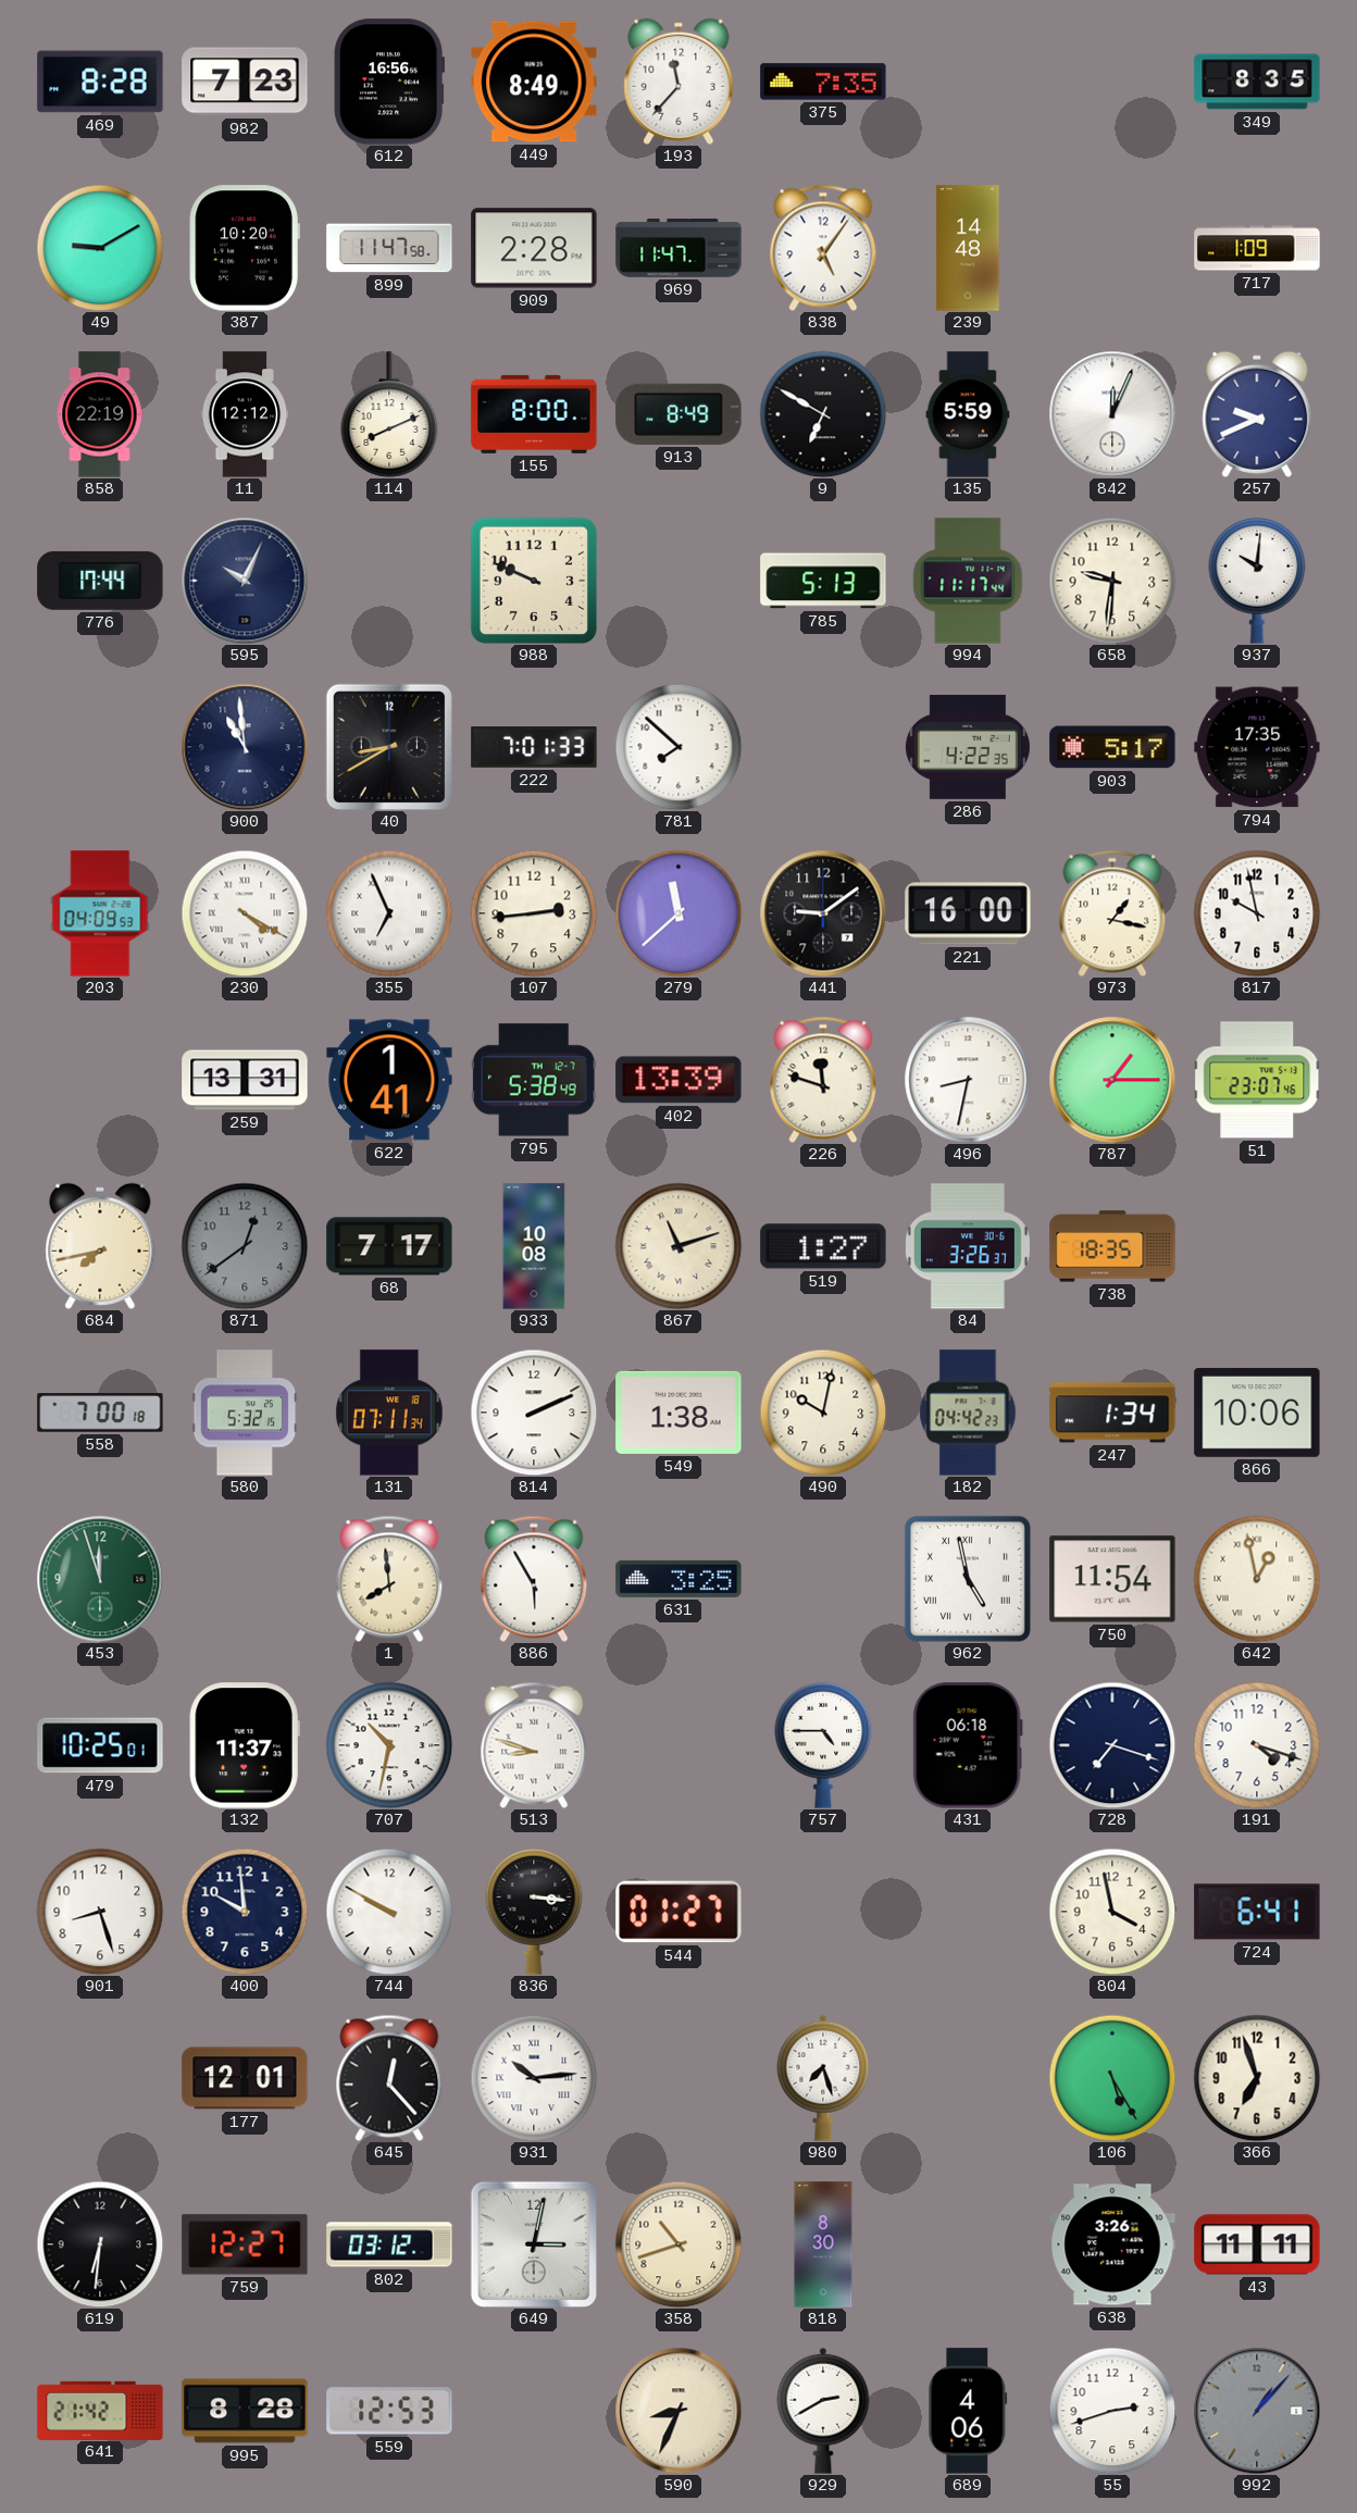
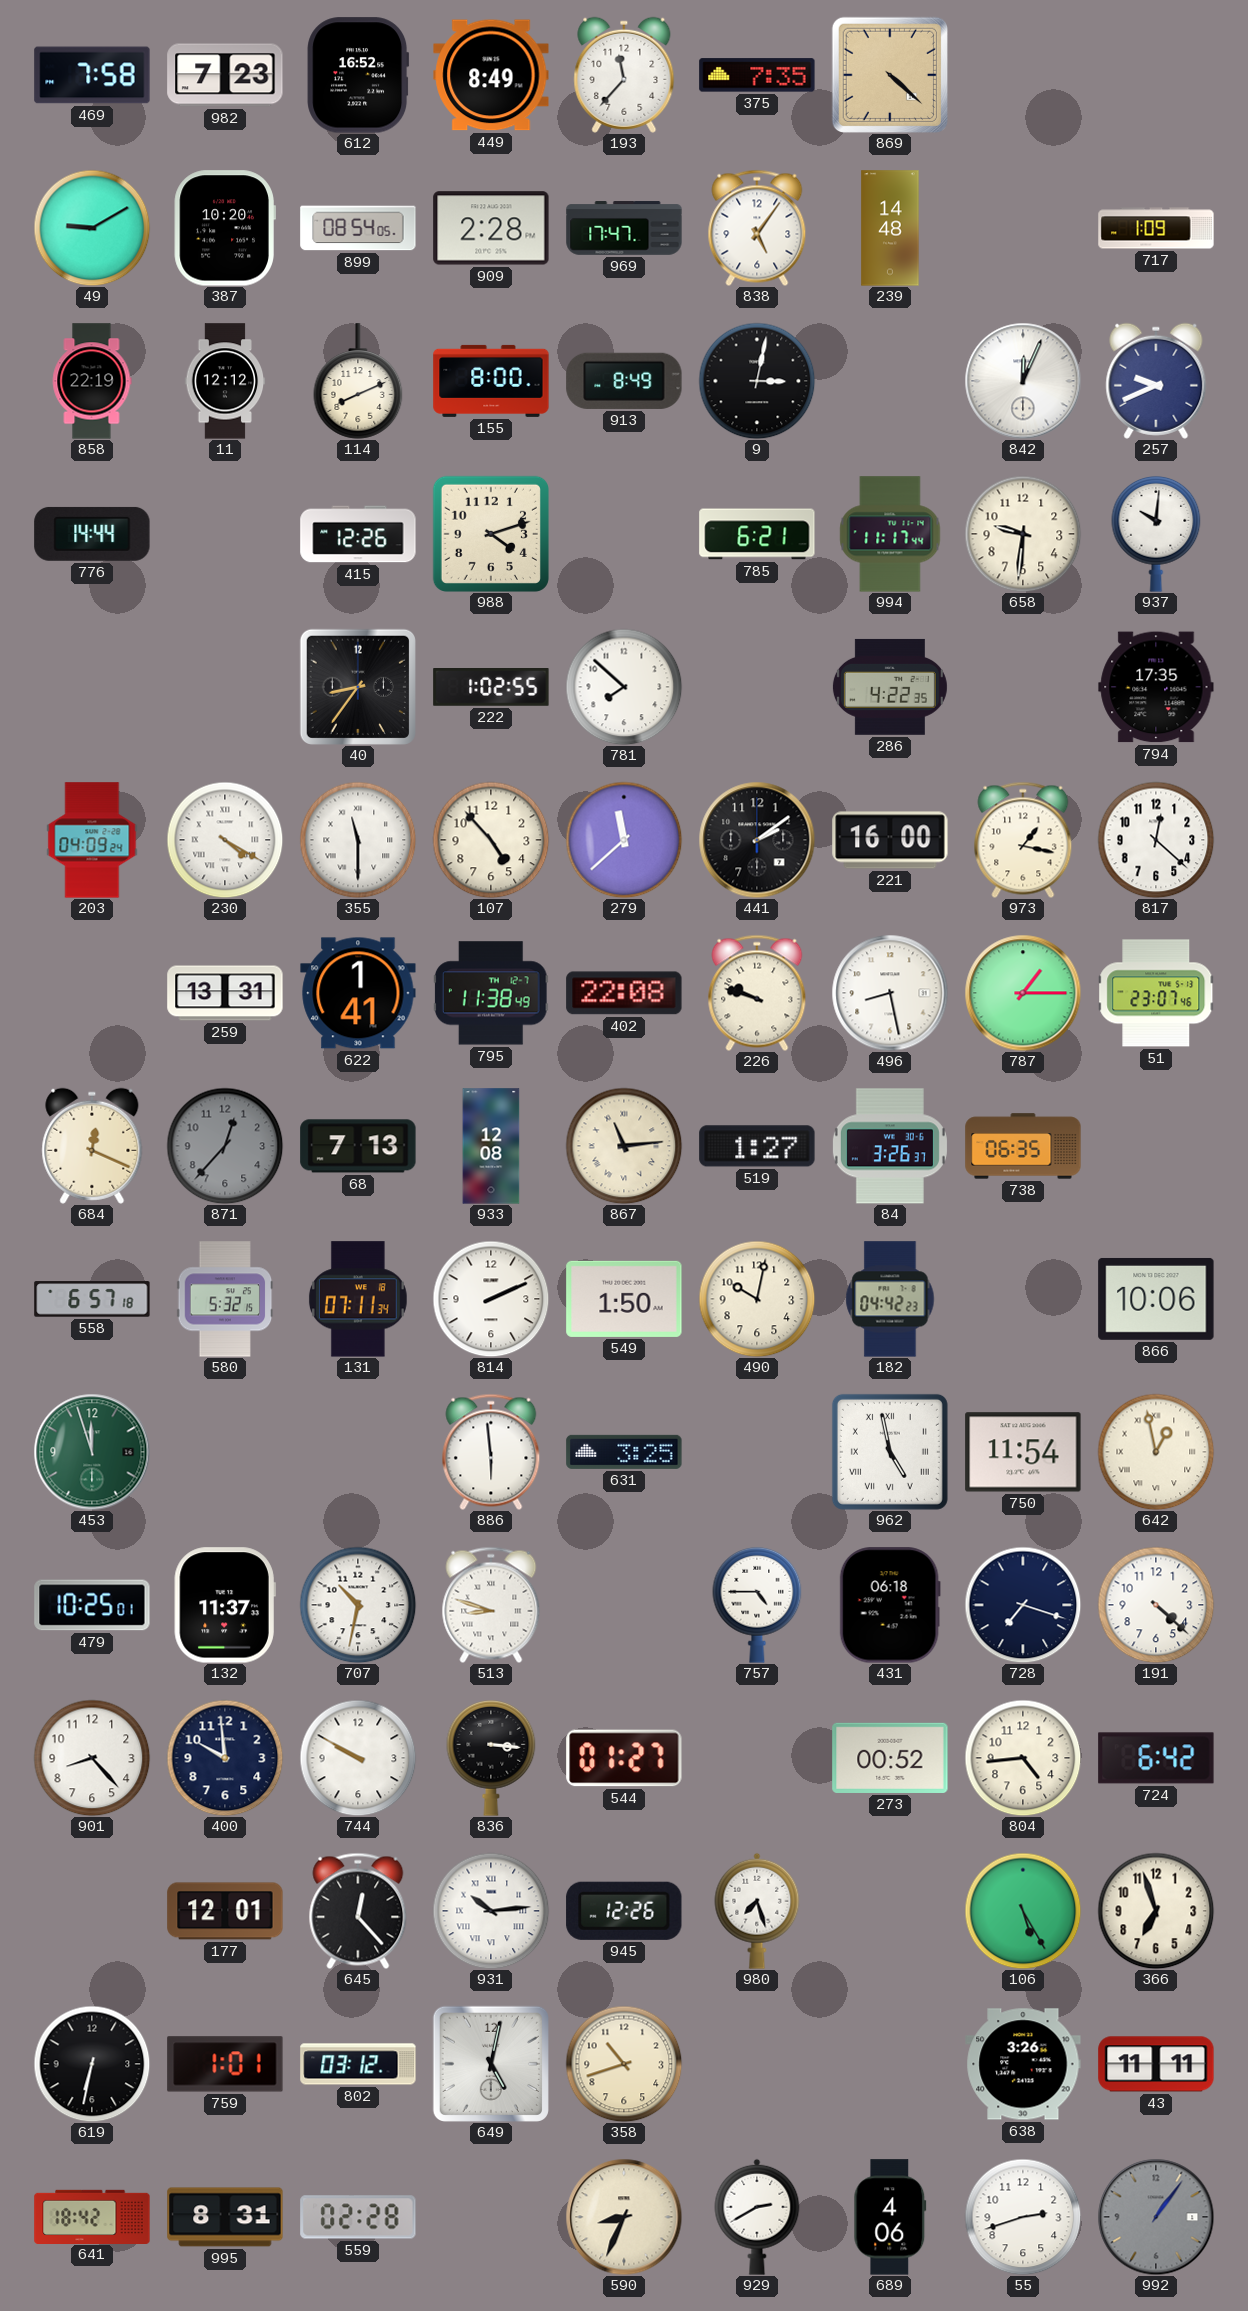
469: 8:28 -> 7:58
612: 16:56 -> 16:52
869: none -> 4:22
349: 8:35 -> none
899: 11:47 -> 08:54
969: 11:47 -> 17:47
9: 6:50 -> 3:02
135: 5:59 -> none
776: 17:44 -> 14:44
595: 10:04 -> none
415: none -> 12:26
988: 9:49 -> 4:12
785: 5:13 -> 6:21
900: 10:59 -> none
40: 8:40 -> 8:36
222: 7:01 -> 1:02
903: 5:17 -> none
203: 04:09:53 -> 04:09:24
355: 6:56 -> 11:30
107: 2:44 -> 4:53
441: 9:09 -> 2:09
817: 9:58 -> 12:22
795: 5:38 -> 11:38
402: 13:39 -> 22:08
226: 11:48 -> 9:48
496: 8:32 -> 8:28
684: 7:43 -> 12:19
871: 12:39 -> 12:37
68: 7:17 -> 7:13
933: 10:08 -> 12:08
867: 11:12 -> 11:14
738: 18:35 -> 06:35
558: 7:00 -> 6:57
549: 1:38 -> 1:50
247: 1:34 -> none
1: 7:59 -> none
886: 5:55 -> 5:59
191: 4:18 -> 4:22
901: 8:27 -> 8:23
273: none -> 00:52
804: 3:58 -> 4:44
724: 6:41 -> 6:42
945: none -> 12:26
619: 6:31 -> 6:32
759: 12:27 -> 1:01
649: 3:02 -> 5:02
818: 8:30 -> none
641: 21:42 -> 18:42
995: 8:28 -> 8:31
559: 12:53 -> 02:28
992: 1:07 -> 1:06
